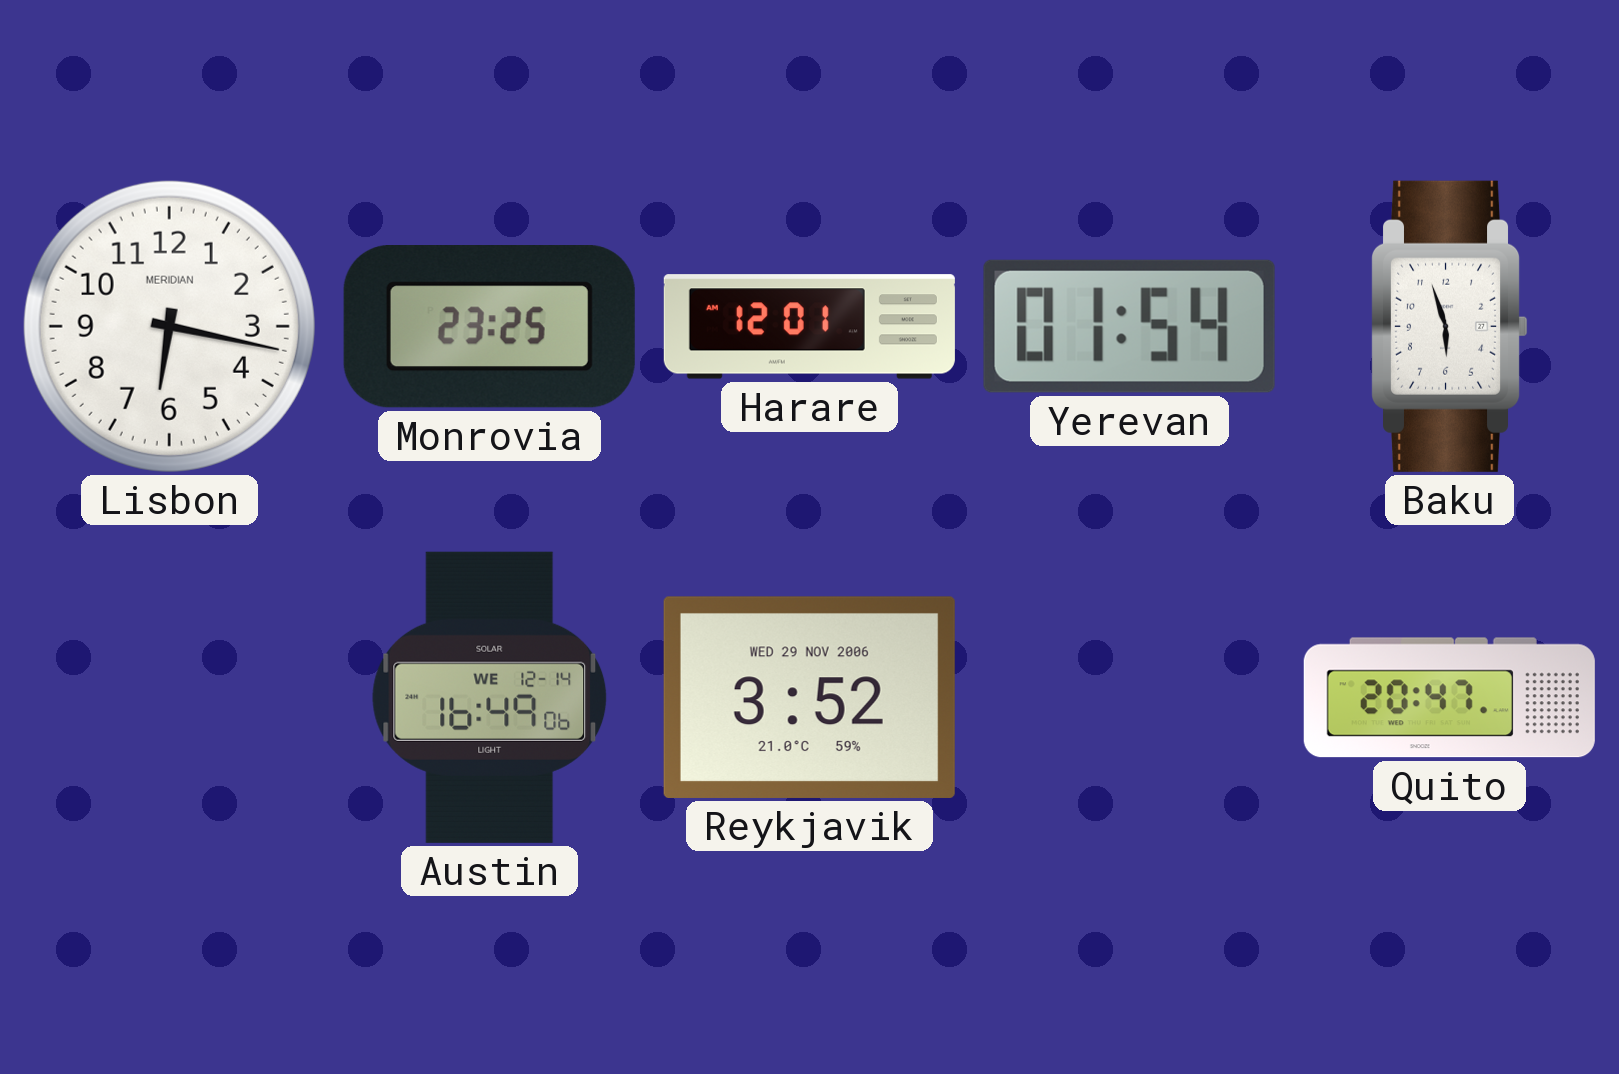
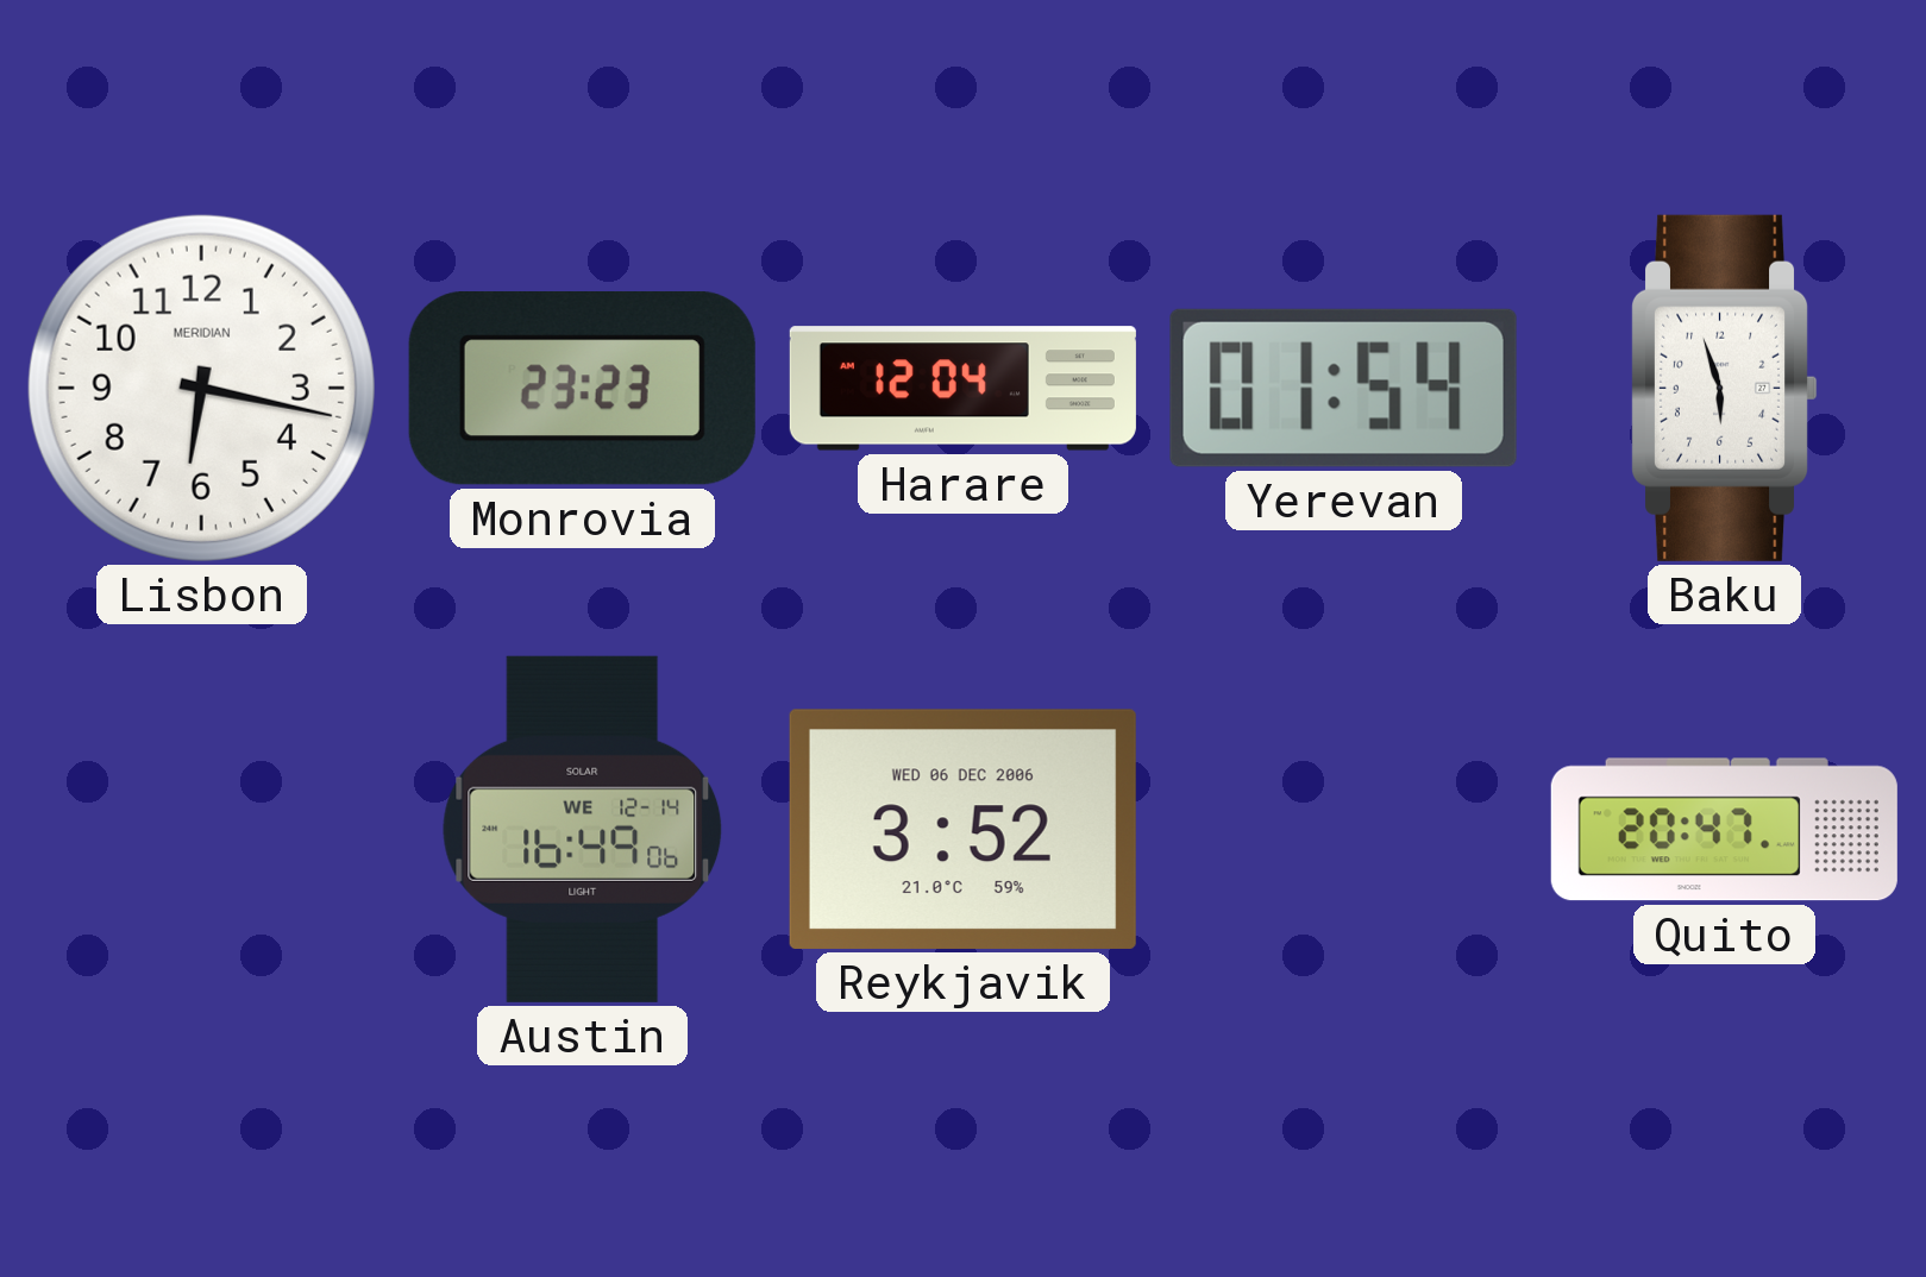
Monrovia: 23:25 -> 23:23
Harare: 12:01 -> 12:04
Reykjavik date: WED 29 NOV 2006 -> WED 06 DEC 2006
